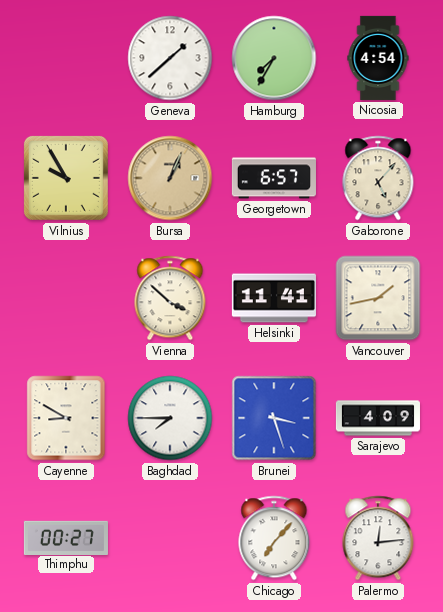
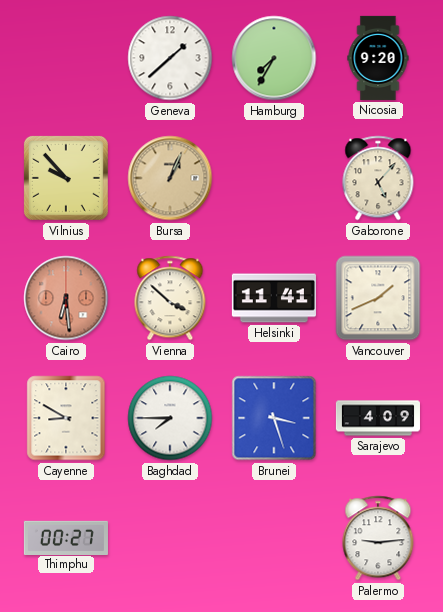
Nicosia: 4:54 -> 9:20
Vilnius: 9:55 -> 9:53
Georgetown: 6:57 -> none
Cairo: none -> 6:29
Vancouver: 1:43 -> 1:41
Chicago: 7:07 -> none
Palermo: 12:14 -> 9:14
